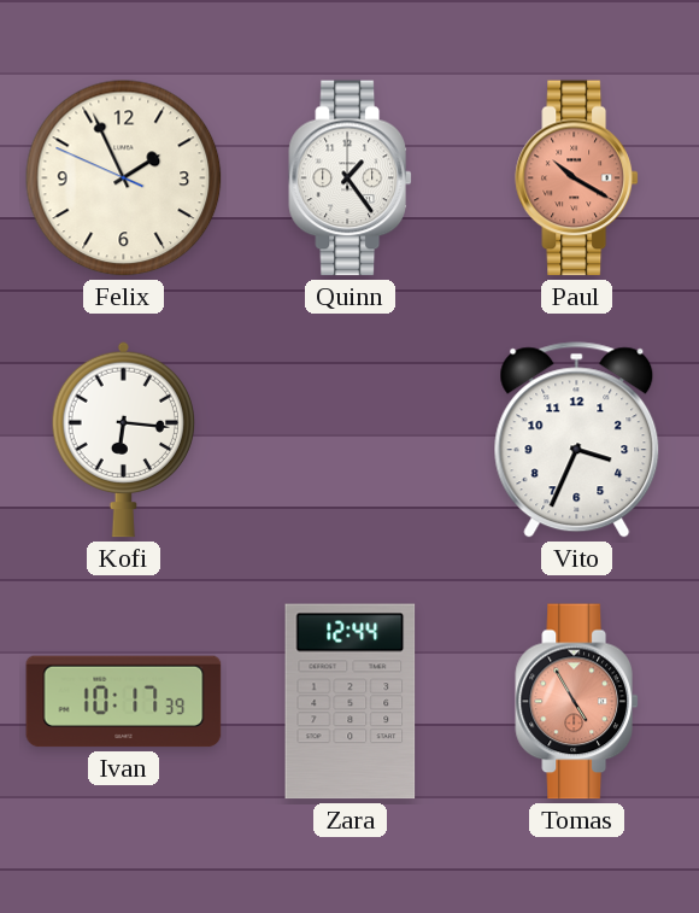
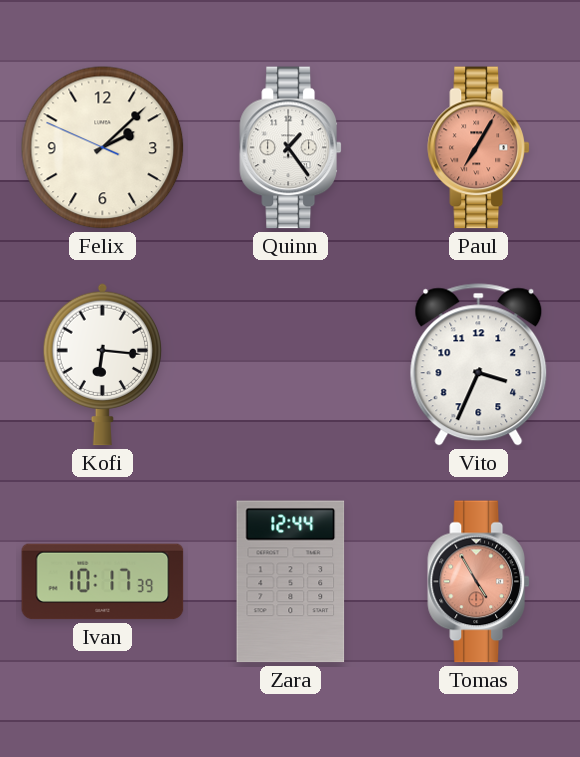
Felix: 1:55 -> 2:07
Paul: 10:20 -> 7:05
